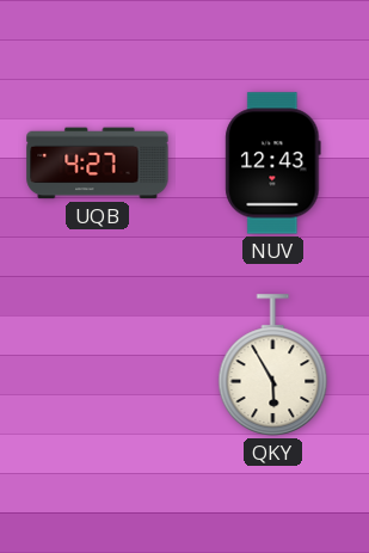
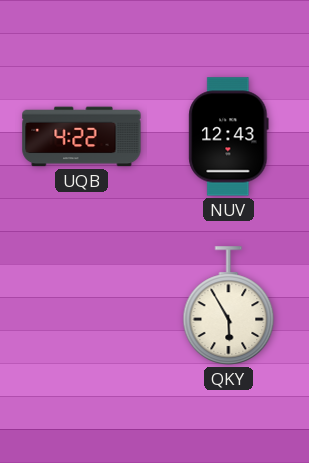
UQB: 4:27 -> 4:22
